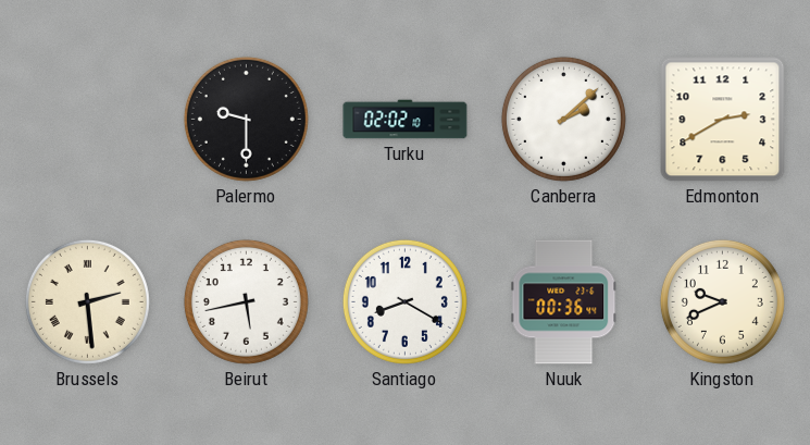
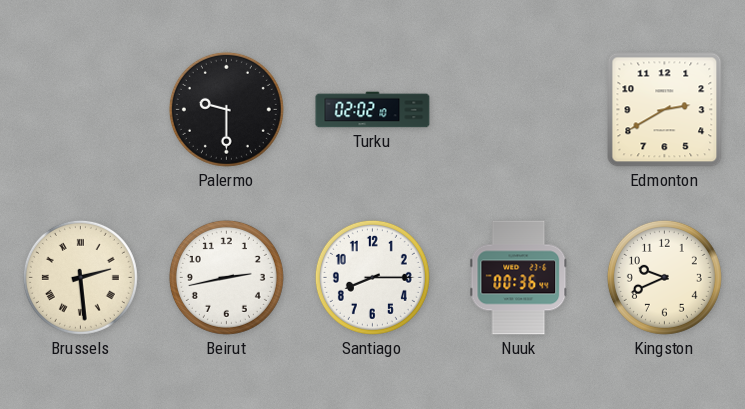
Canberra: 2:08 -> none
Beirut: 5:43 -> 2:43
Santiago: 8:20 -> 8:15
